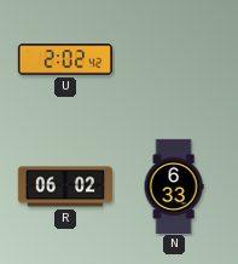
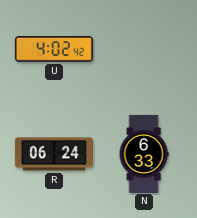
U: 2:02 -> 4:02
R: 06:02 -> 06:24
